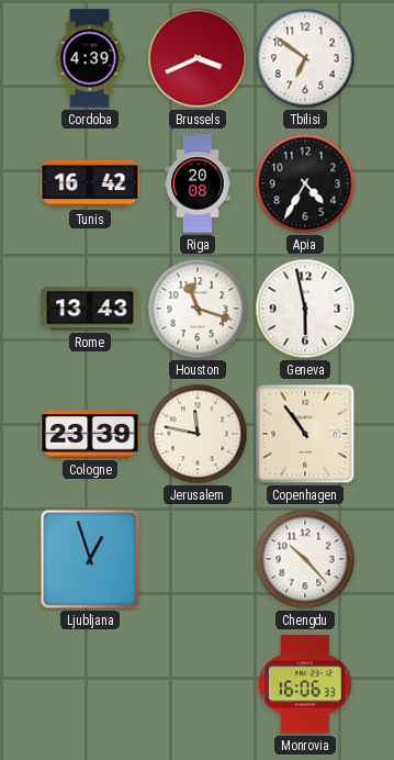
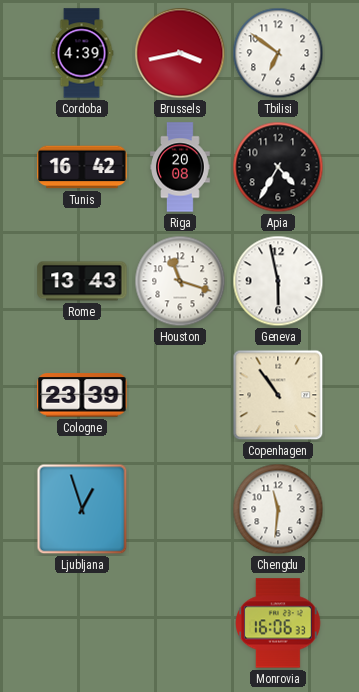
Brussels: 3:41 -> 3:43
Jerusalem: 11:47 -> none
Chengdu: 10:23 -> 11:31
